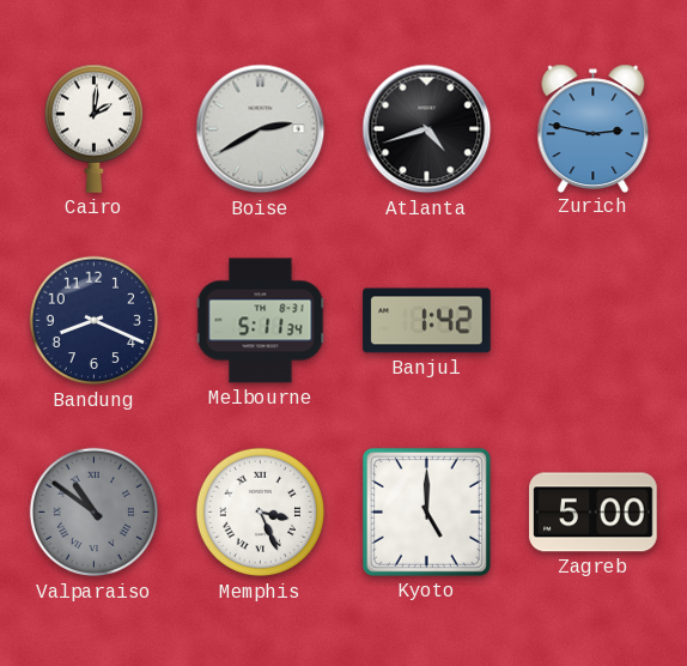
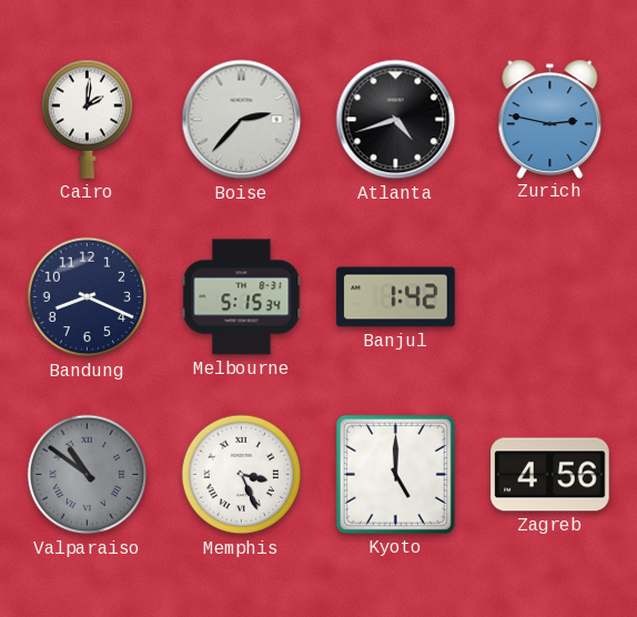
Boise: 2:40 -> 2:37
Melbourne: 5:11 -> 5:15
Zagreb: 5:00 -> 4:56
